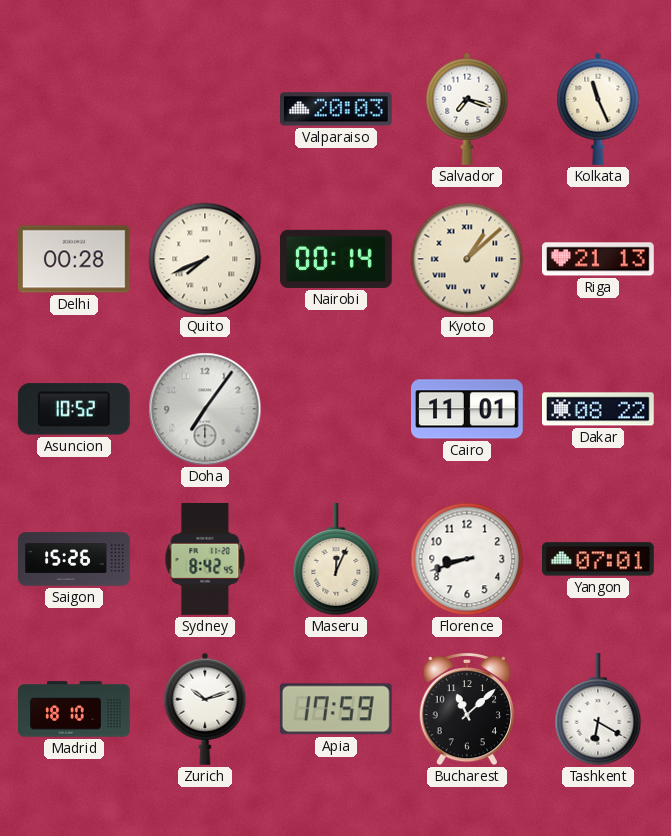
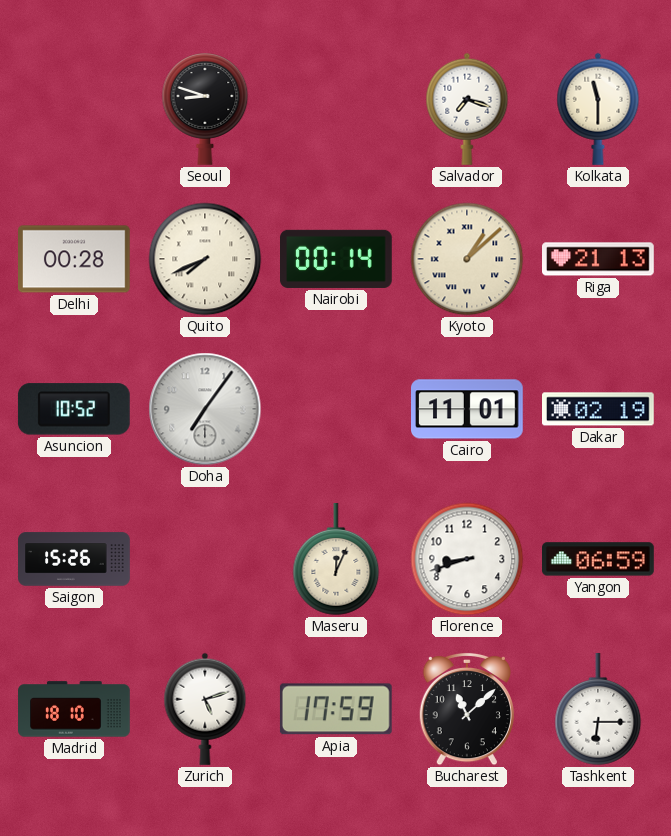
Seoul: none -> 8:48
Valparaiso: 20:03 -> none
Kolkata: 11:26 -> 11:30
Dakar: 08:22 -> 02:19
Sydney: 8:42 -> none
Yangon: 07:01 -> 06:59
Zurich: 10:12 -> 5:12
Tashkent: 6:20 -> 6:15
